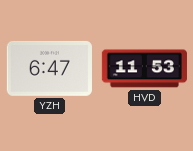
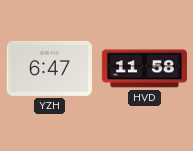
HVD: 11:53 -> 11:58
